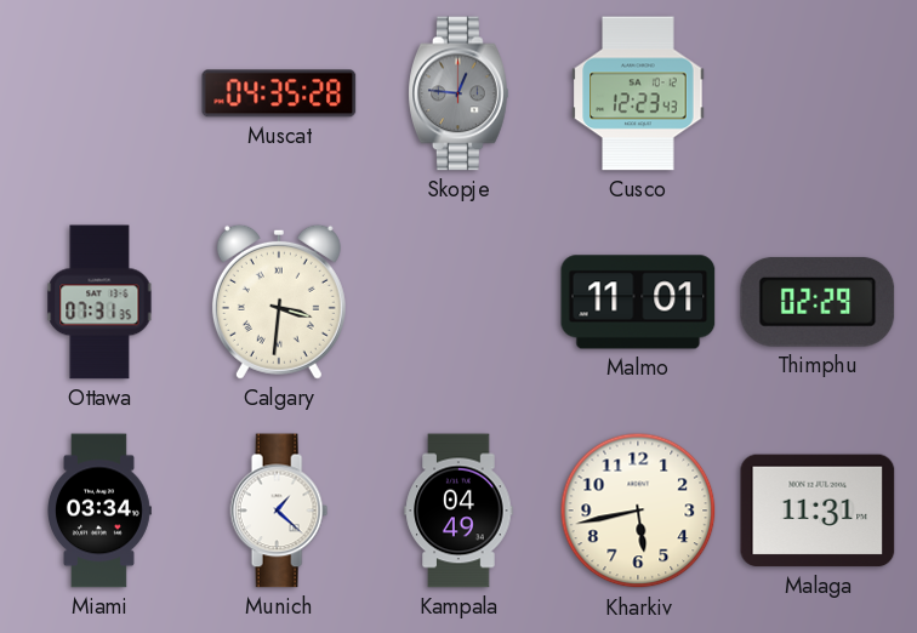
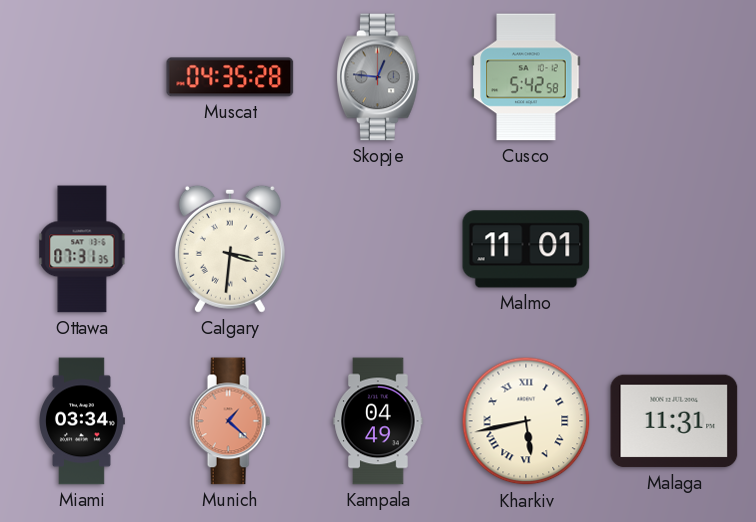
Cusco: 12:23 -> 5:42
Thimphu: 02:29 -> none
Munich dial: white -> salmon
Kharkiv numerals: Arabic -> Roman
